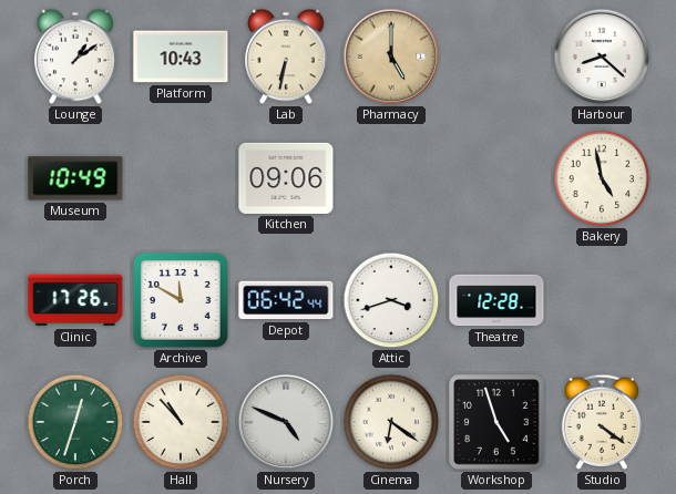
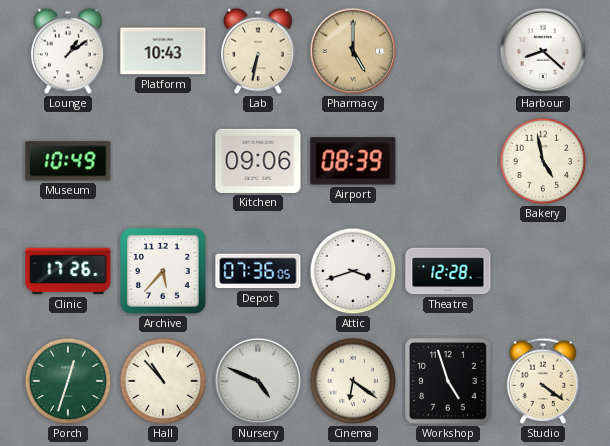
Airport: none -> 08:39
Archive: 11:50 -> 5:37
Depot: 06:42 -> 07:36
